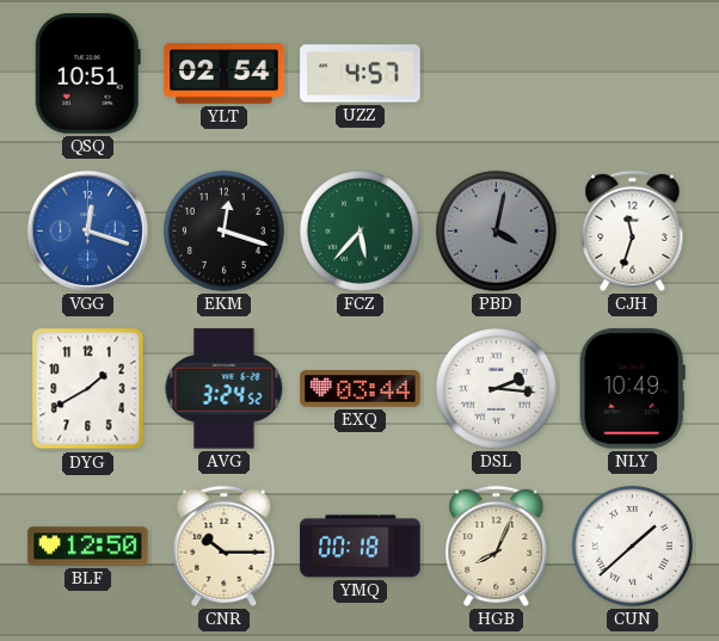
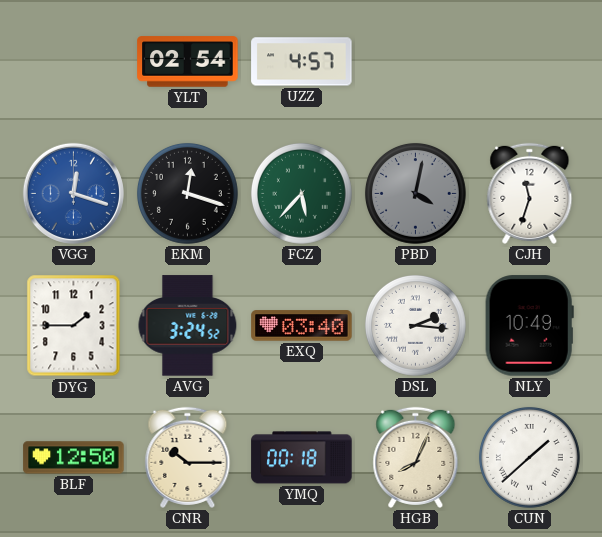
QSQ: 10:51 -> none
DYG: 1:40 -> 1:45
EXQ: 03:44 -> 03:40
